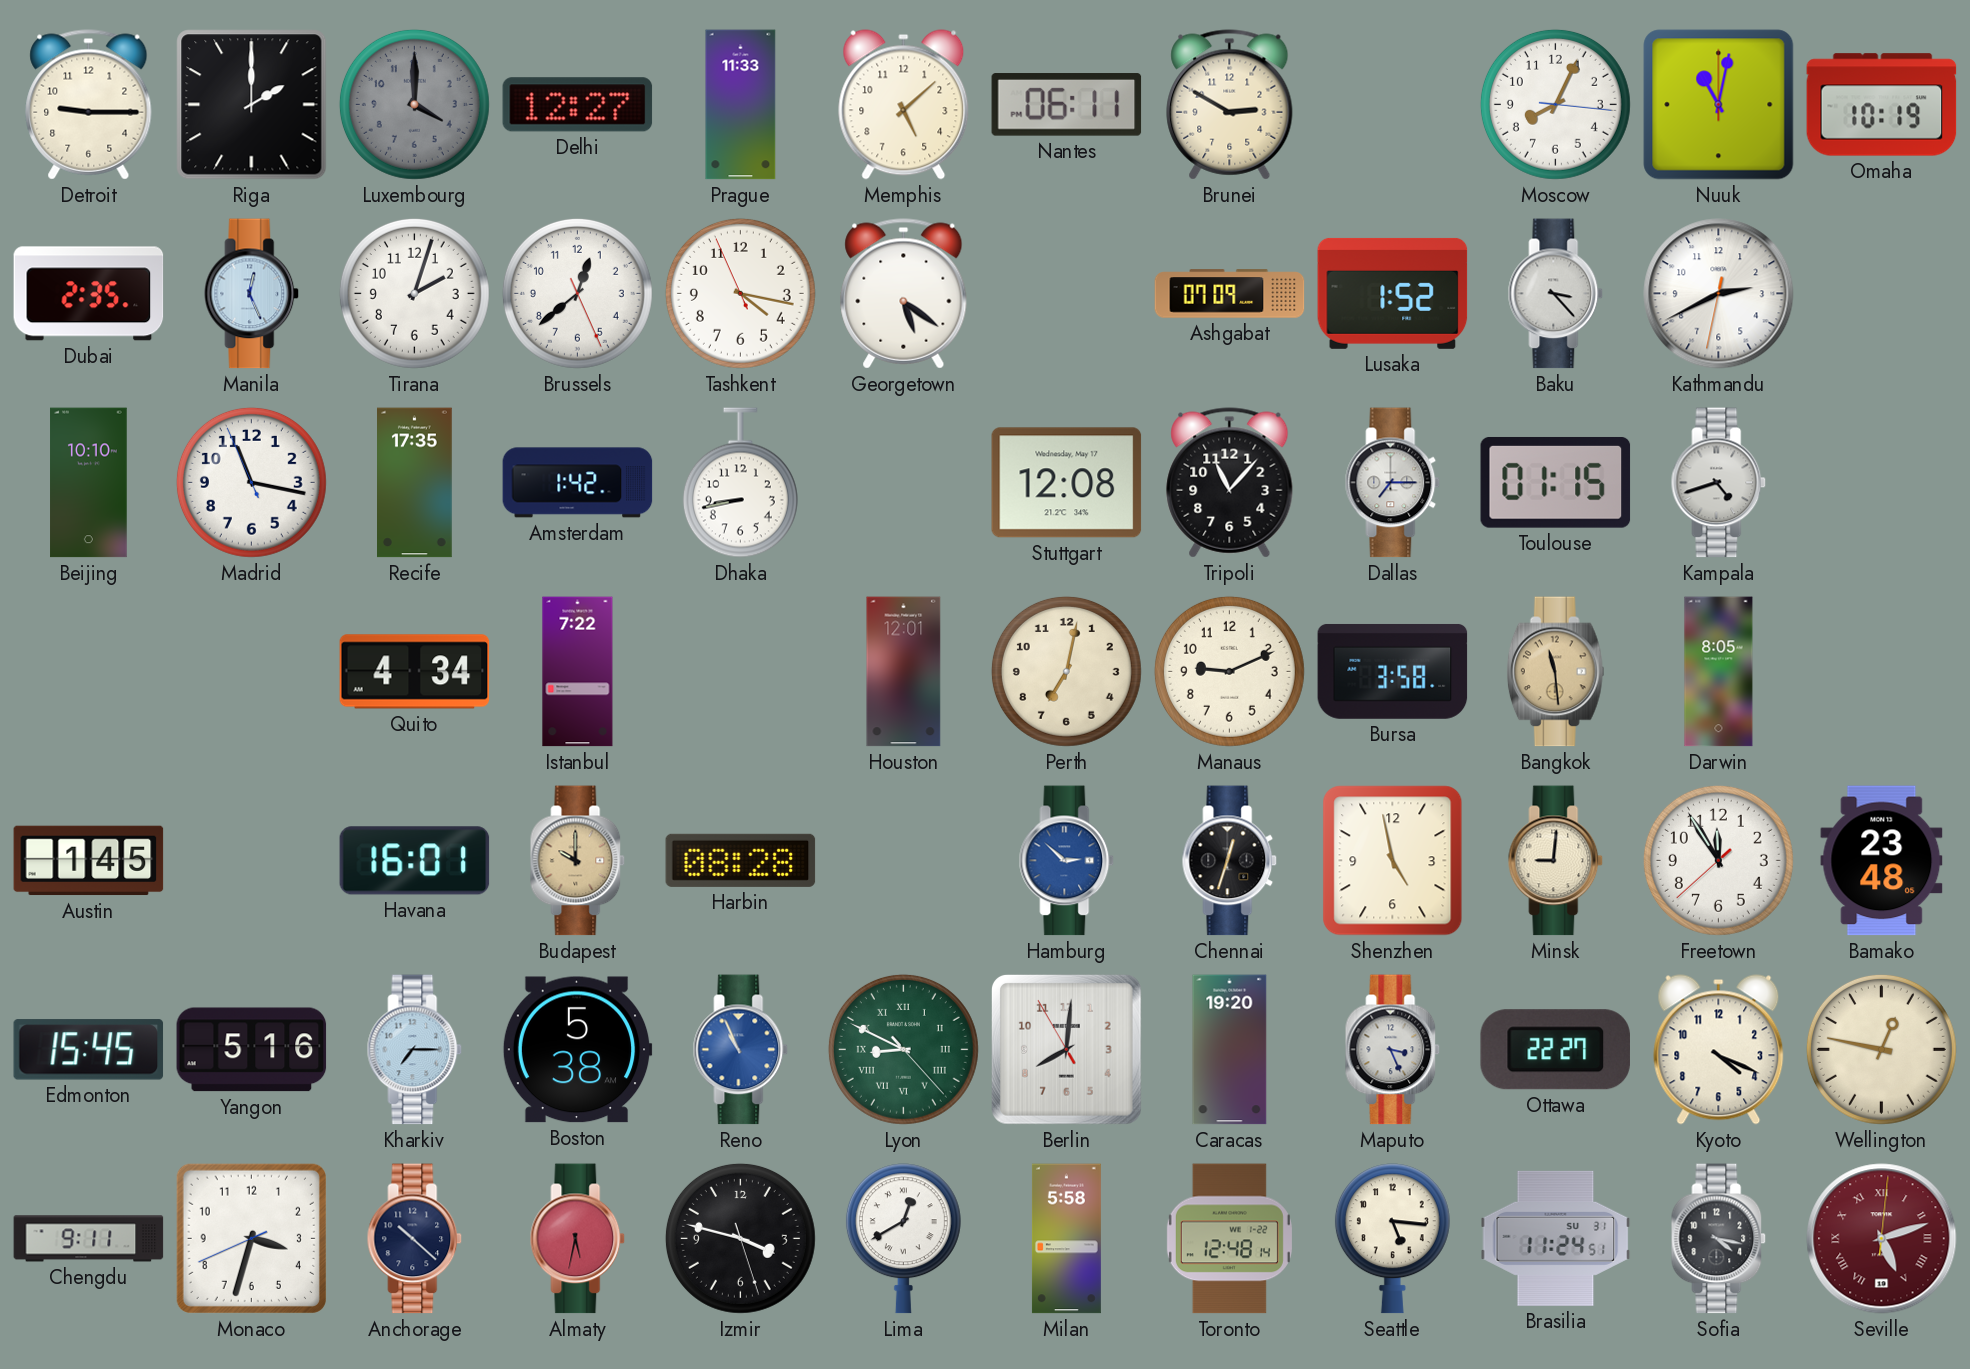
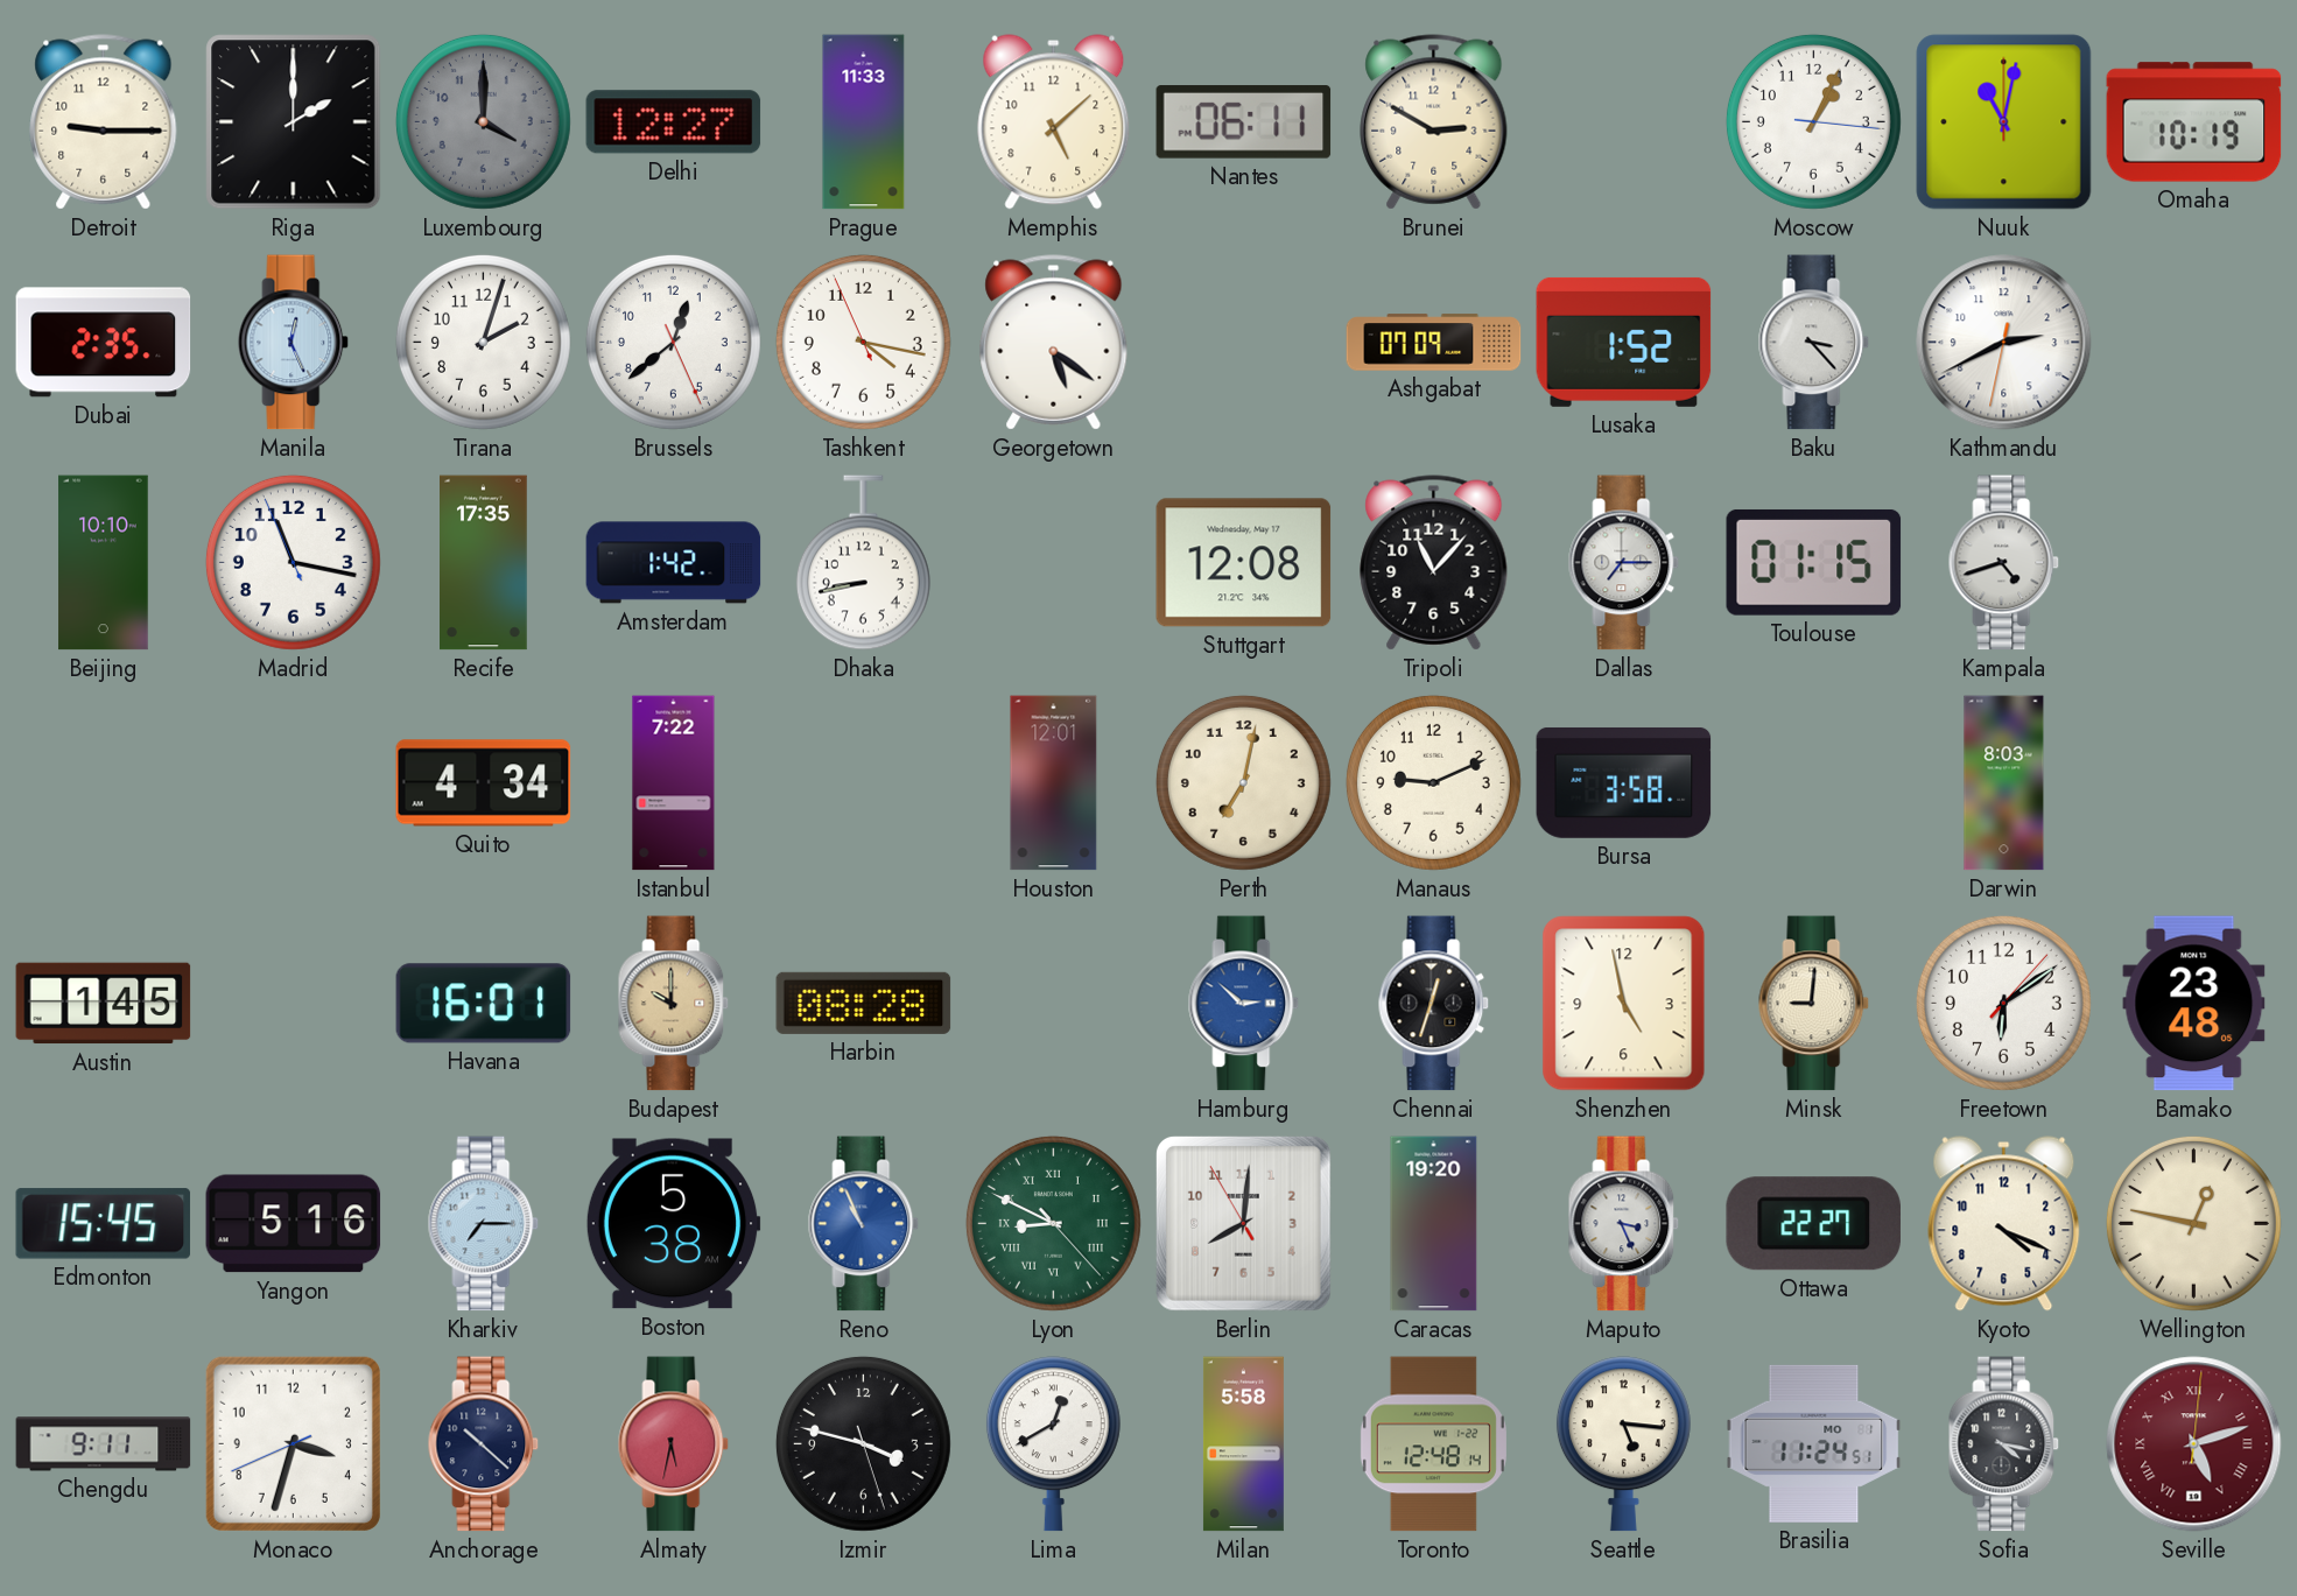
Moscow: 8:04 -> 1:04
Bangkok: 11:29 -> none
Darwin: 8:05 -> 8:03
Freetown: 11:54 -> 6:09
Brasilia date: SU 31 -> MO 1
